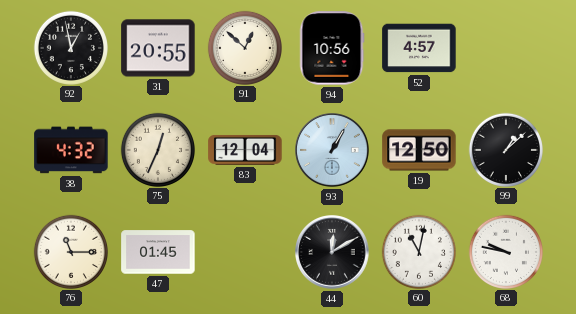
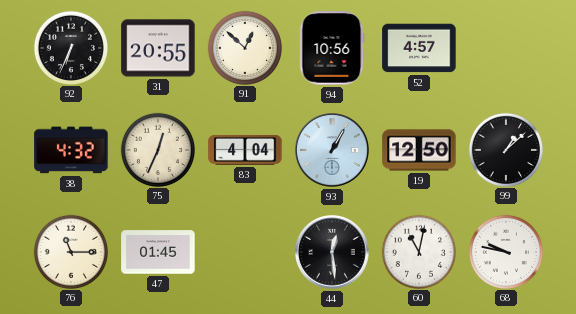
92: 12:58 -> 6:34
83: 12:04 -> 4:04
44: 12:10 -> 12:29
